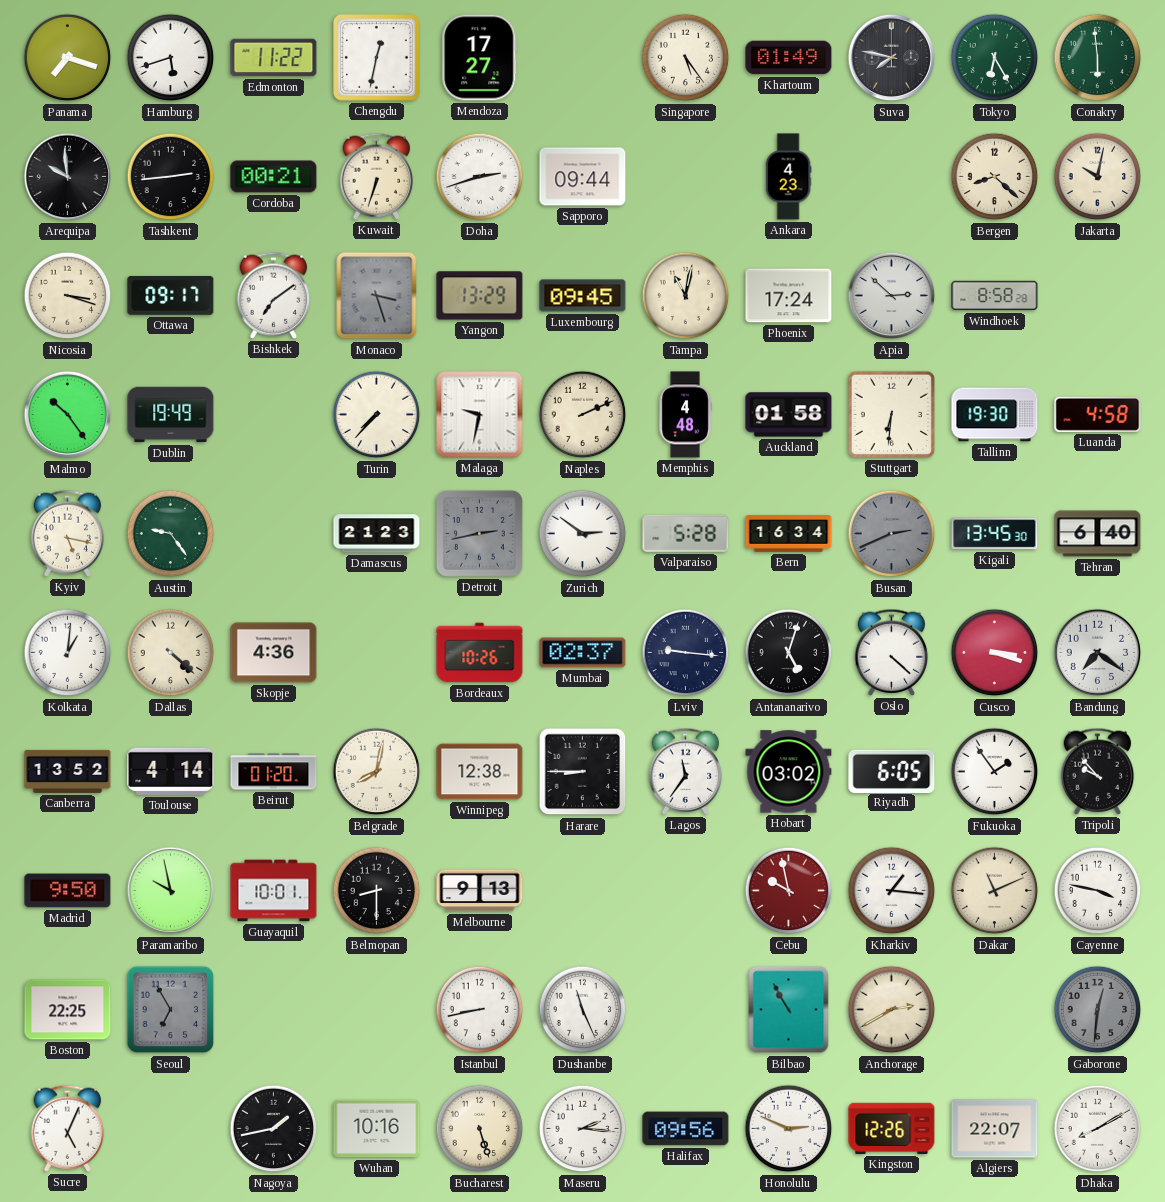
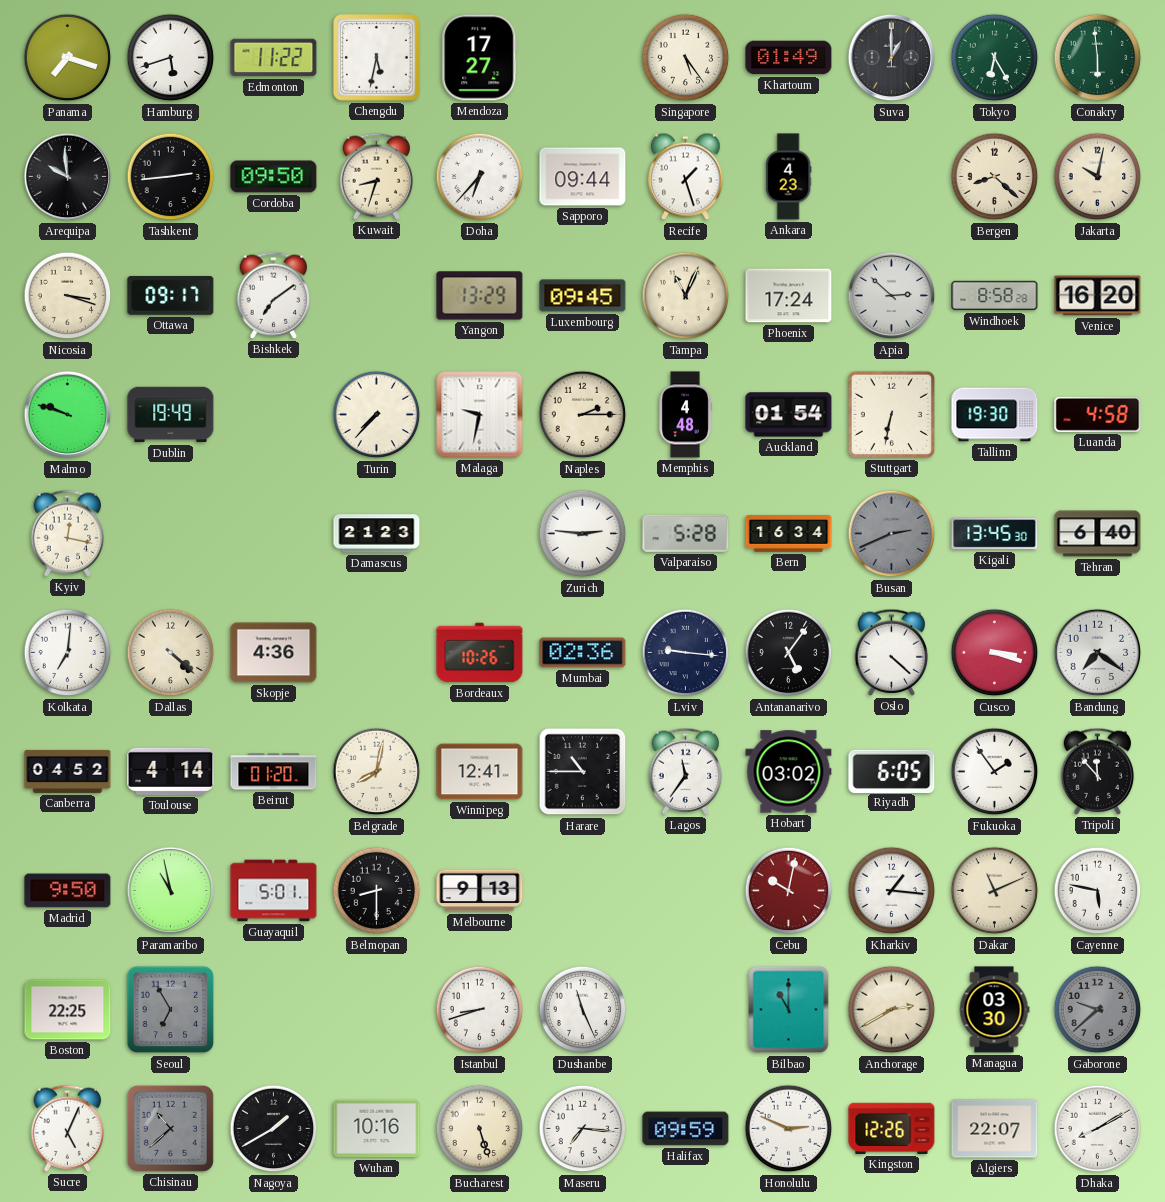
Chengdu: 12:32 -> 5:32
Suva: 7:47 -> 1:00
Cordoba: 00:21 -> 09:50
Kuwait: 6:33 -> 8:33
Doha: 2:42 -> 6:37
Recife: none -> 1:27
Monaco: 3:27 -> none
Tampa: 11:02 -> 11:04
Venice: none -> 16:20
Malmo: 10:24 -> 9:48
Naples: 2:11 -> 2:15
Auckland: 01:58 -> 01:54
Stuttgart: 6:31 -> 6:32
Kyiv: 5:17 -> 12:17
Austin: 9:24 -> none
Detroit: 2:43 -> none
Zurich: 2:51 -> 2:46
Kolkata: 1:01 -> 7:01
Mumbai: 02:37 -> 02:36
Antananarivo: 5:03 -> 5:06
Canberra: 13:52 -> 04:52
Winnipeg: 12:38 -> 12:41
Harare: 8:45 -> 10:45
Tripoli: 9:53 -> 11:53
Paramaribo: 9:58 -> 10:58
Guayaquil: 10:01 -> 5:01
Cebu: 9:58 -> 10:02
Cayenne: 3:47 -> 5:47
Istanbul: 8:43 -> 8:42
Bilbao: 10:55 -> 11:00
Managua: none -> 03:30
Gaborone: 12:31 -> 9:38
Chisinau: none -> 10:38
Nagoya: 1:43 -> 1:40
Maseru: 2:16 -> 7:16
Halifax: 09:56 -> 09:59
